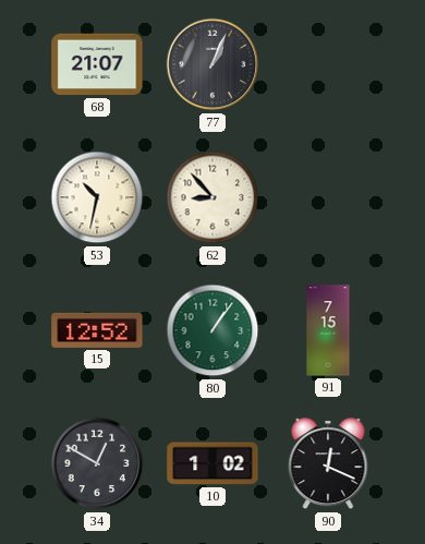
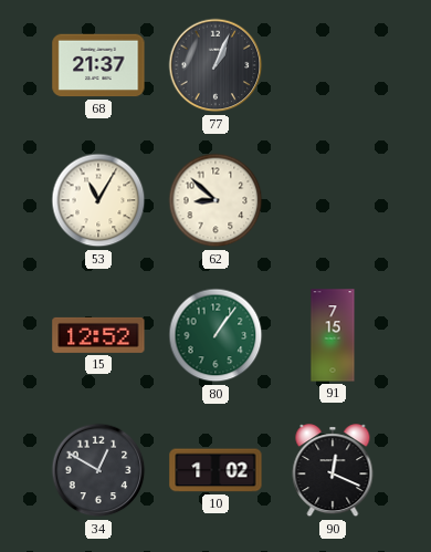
68: 21:07 -> 21:37
53: 10:32 -> 11:05
62: 8:53 -> 8:52
